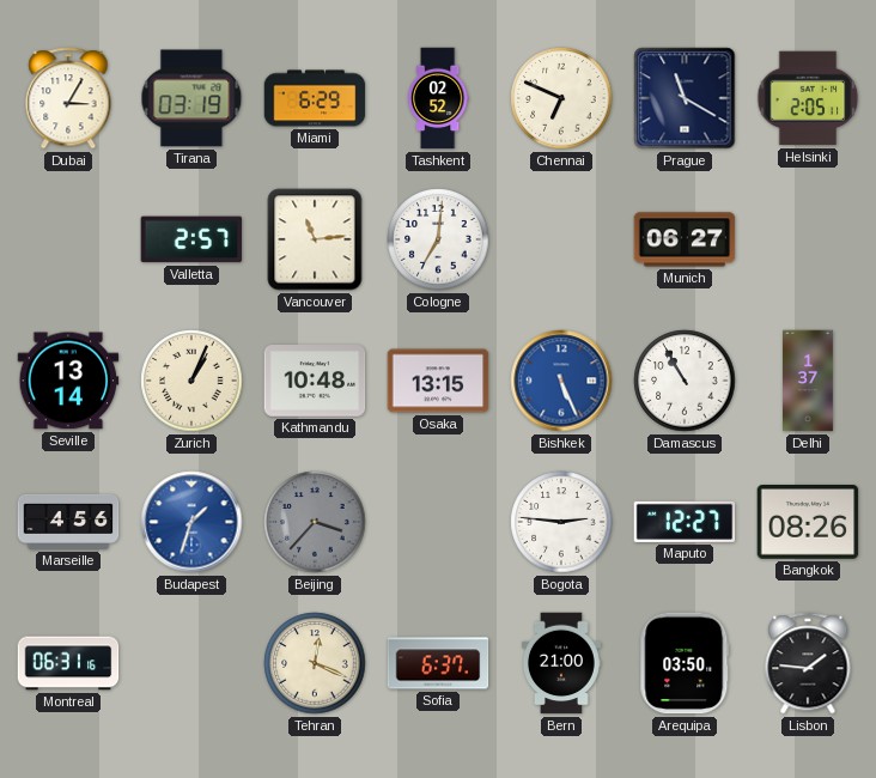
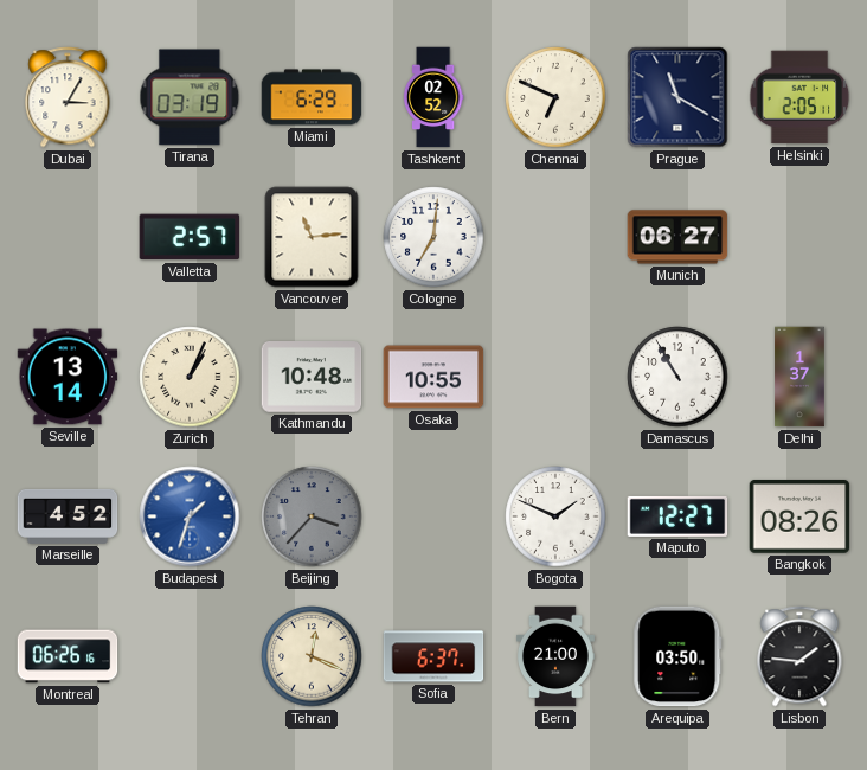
Osaka: 13:15 -> 10:55
Bishkek: 5:26 -> none
Marseille: 4:56 -> 4:52
Bogota: 2:46 -> 1:49
Montreal: 06:31 -> 06:26
